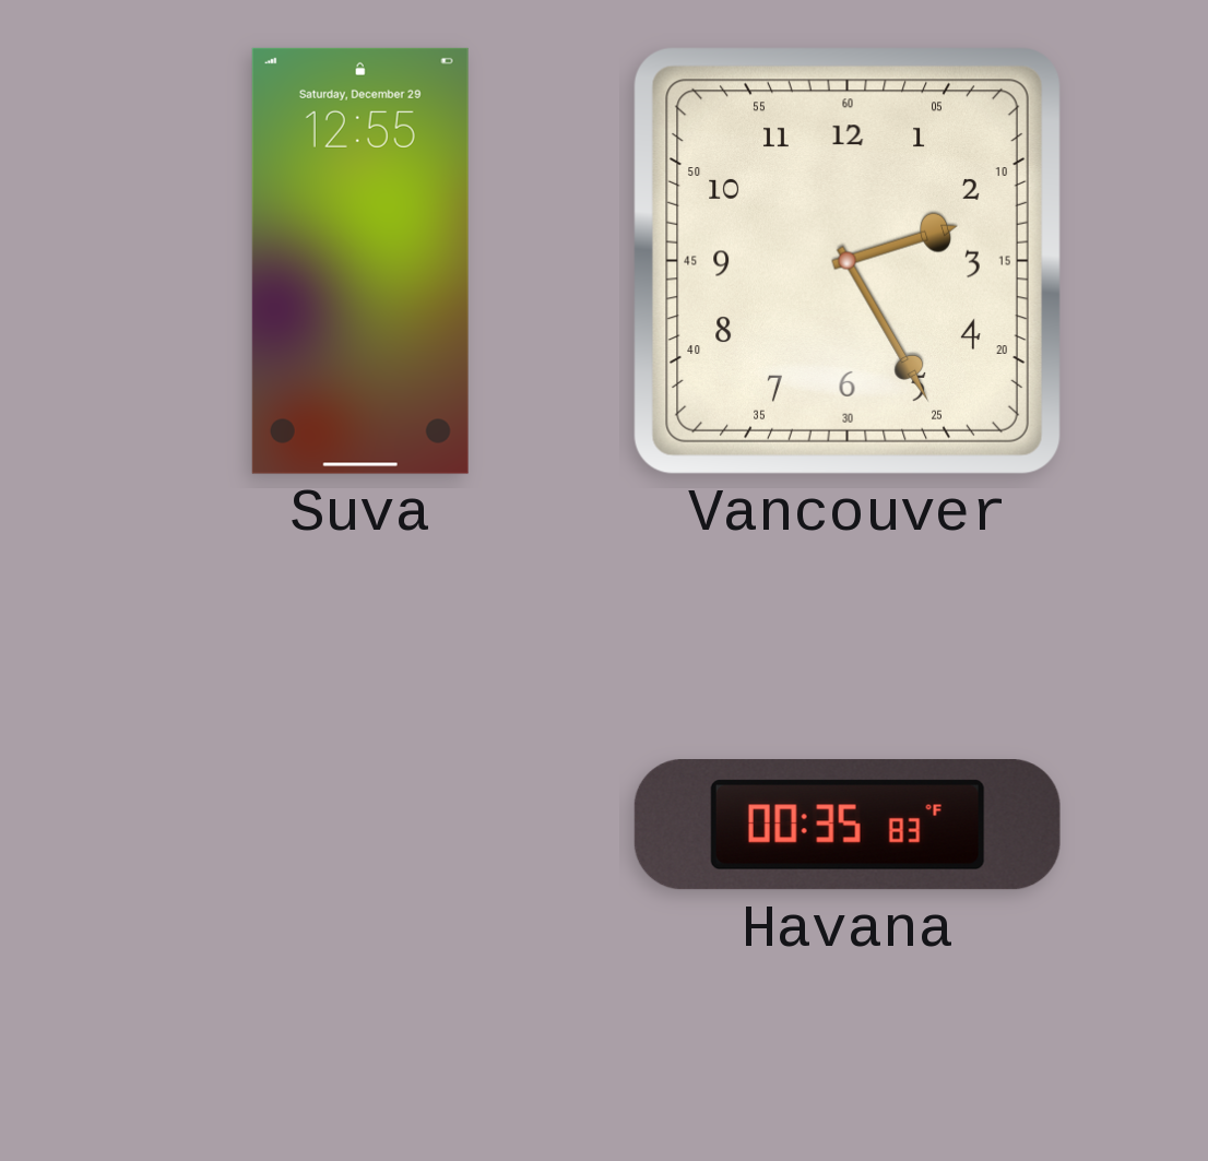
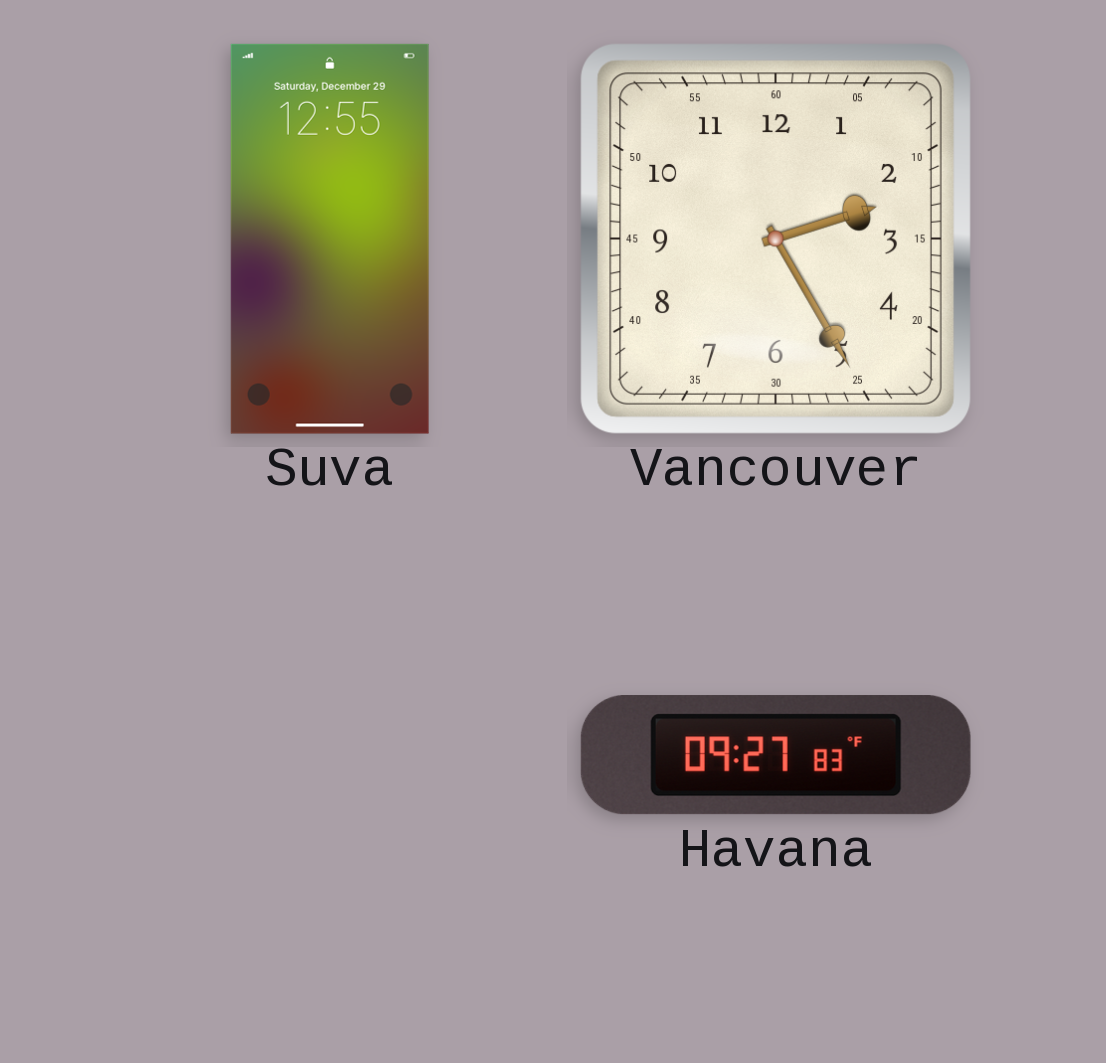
Havana: 00:35 -> 09:27
